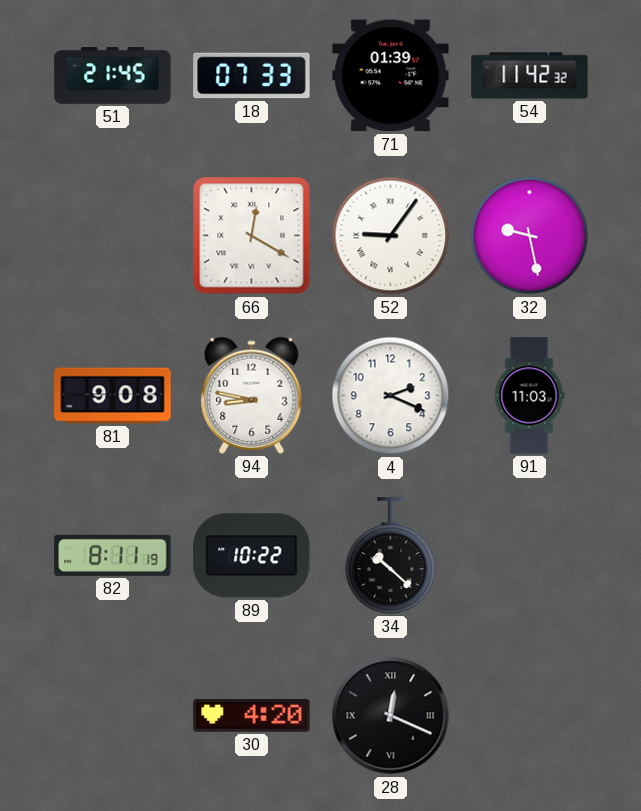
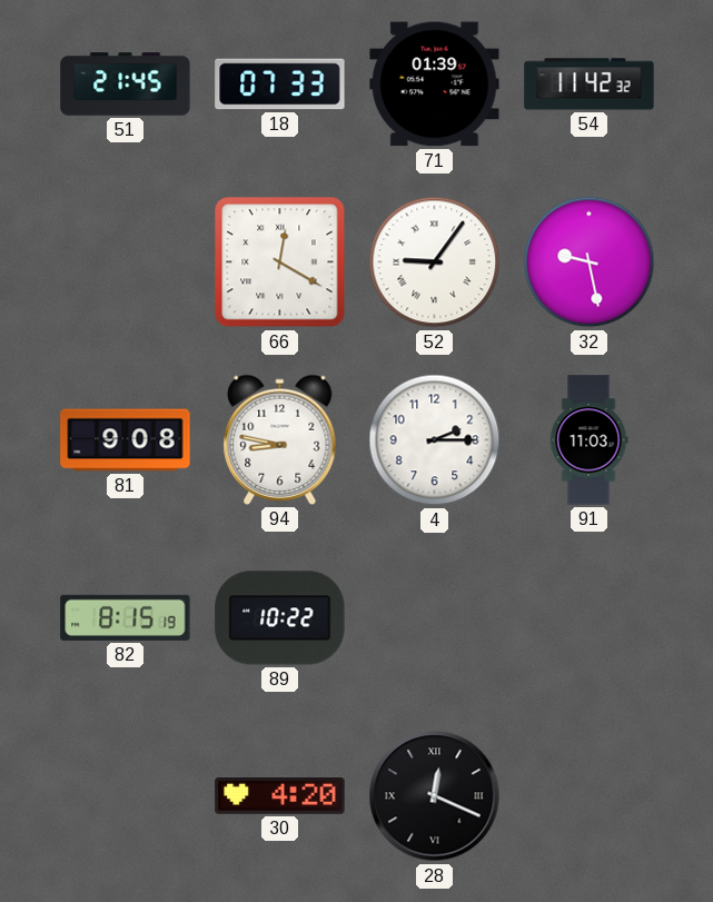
4: 2:19 -> 2:15
82: 8:11 -> 8:15
34: 10:22 -> none
